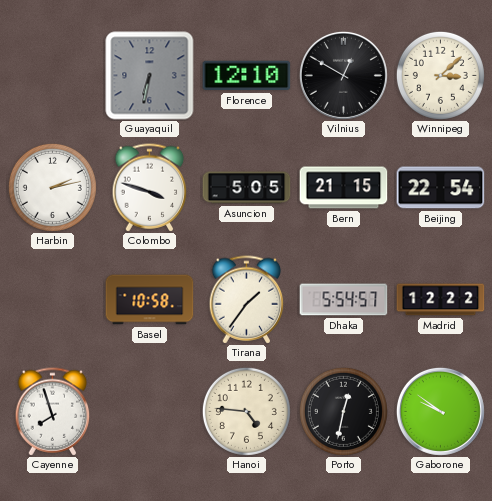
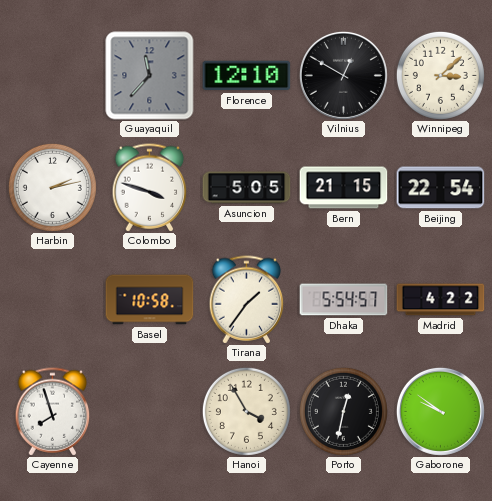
Guayaquil: 6:32 -> 11:37
Madrid: 12:22 -> 4:22
Hanoi: 4:46 -> 3:55
